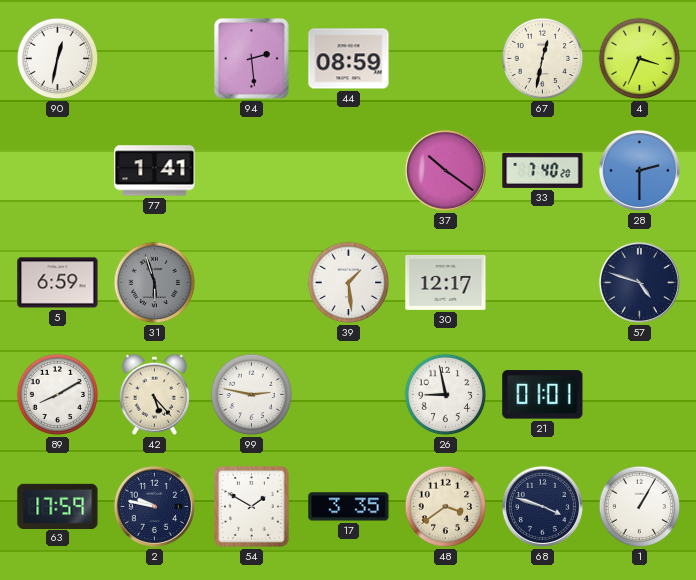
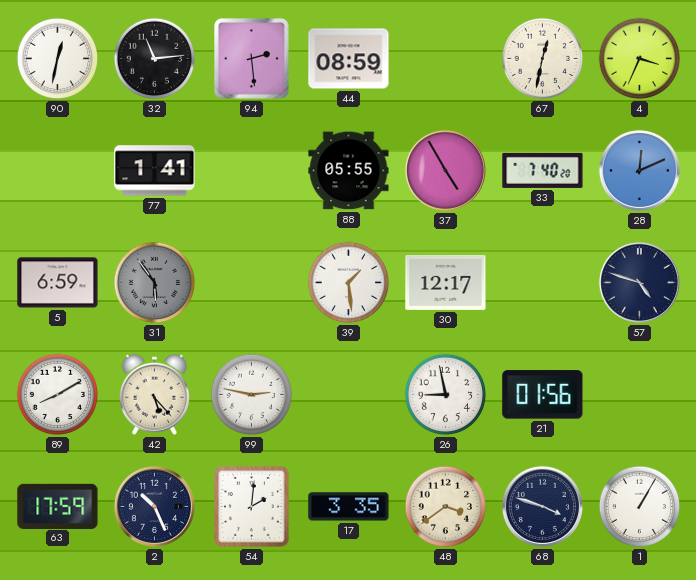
32: none -> 11:14
88: none -> 05:55
37: 10:21 -> 4:55
28: 2:30 -> 12:11
31: 5:57 -> 5:54
21: 01:01 -> 01:56
2: 9:47 -> 10:26
54: 1:50 -> 2:01
